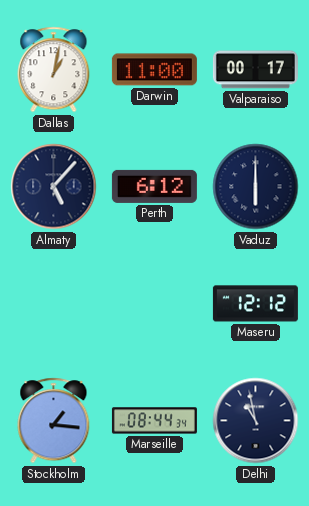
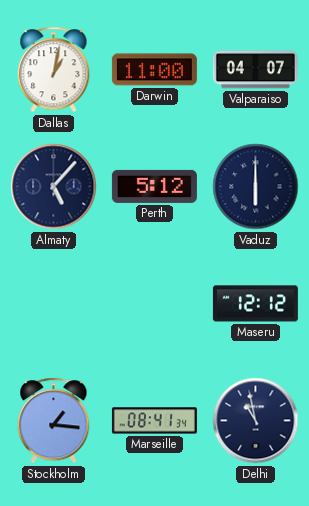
Valparaiso: 00:17 -> 04:07
Perth: 6:12 -> 5:12
Marseille: 08:44 -> 08:41
